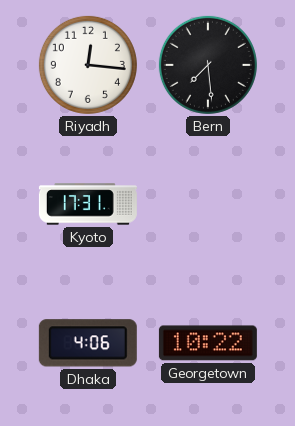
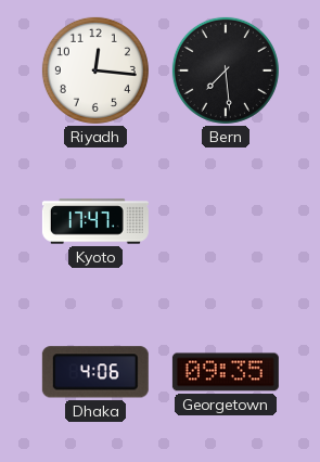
Kyoto: 17:31 -> 17:47
Georgetown: 10:22 -> 09:35
